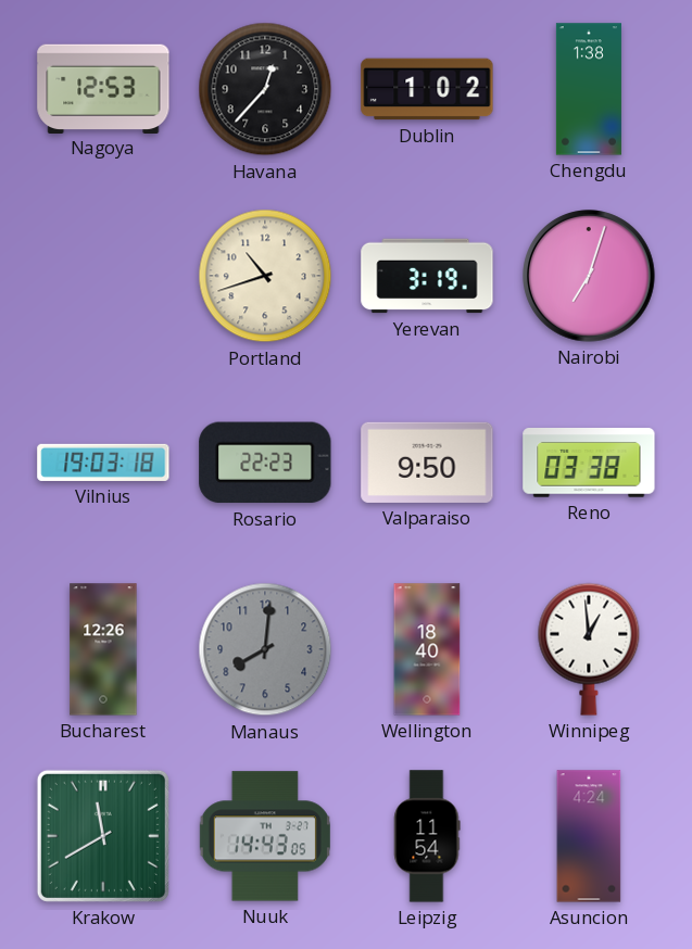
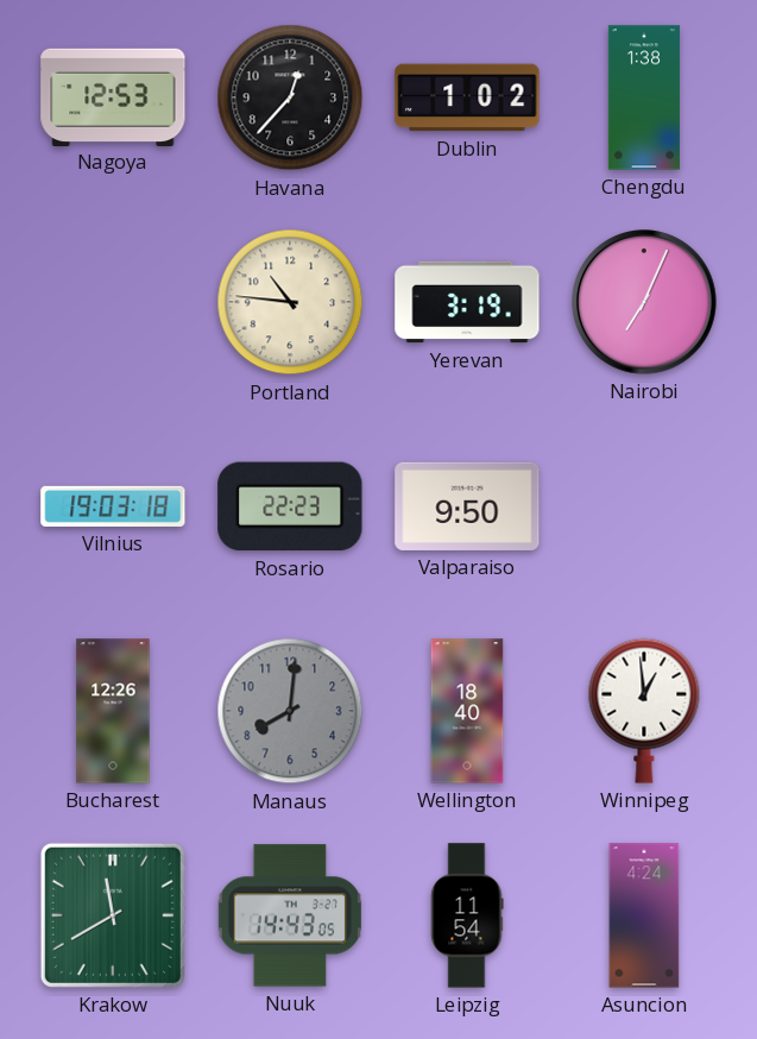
Portland: 10:42 -> 10:46
Nairobi: 7:03 -> 7:04
Reno: 03:38 -> none
